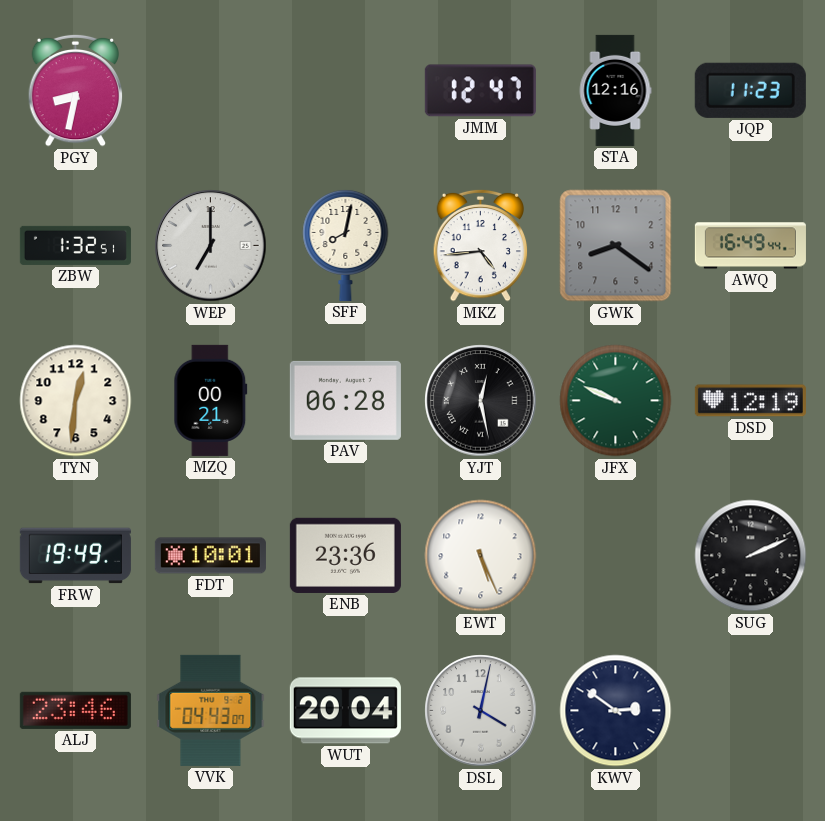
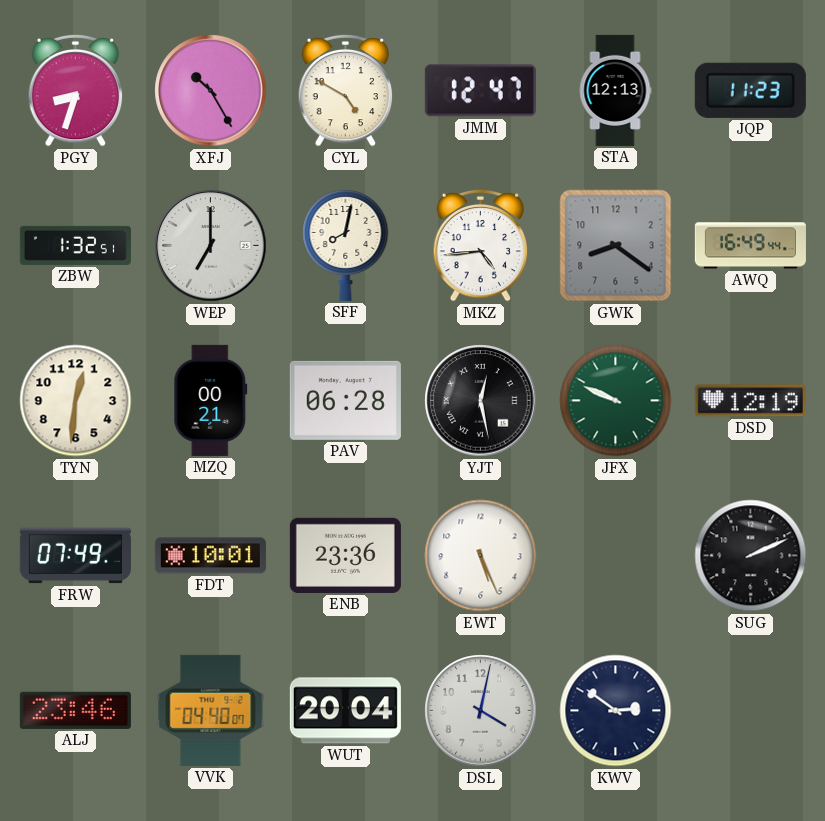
PGY: 8:32 -> 8:33
XFJ: none -> 10:25
CYL: none -> 4:50
STA: 12:16 -> 12:13
FRW: 19:49 -> 07:49
VVK: 04:43 -> 04:40
